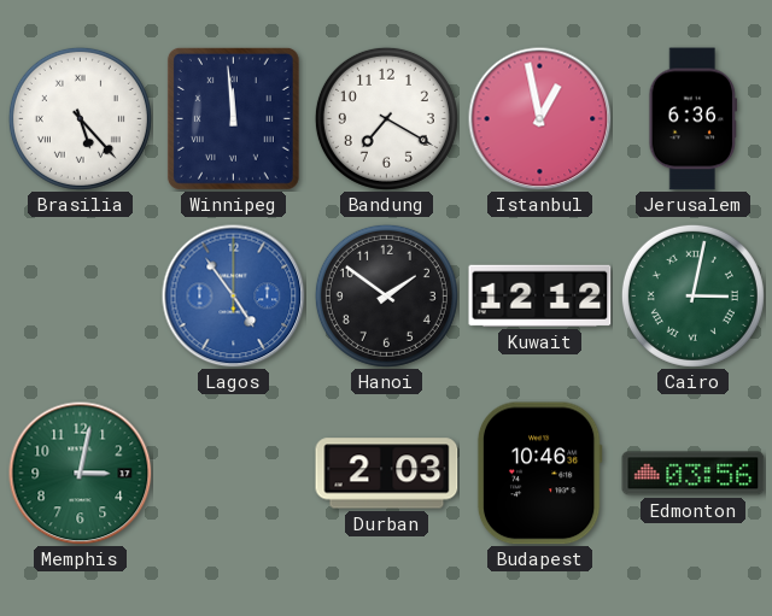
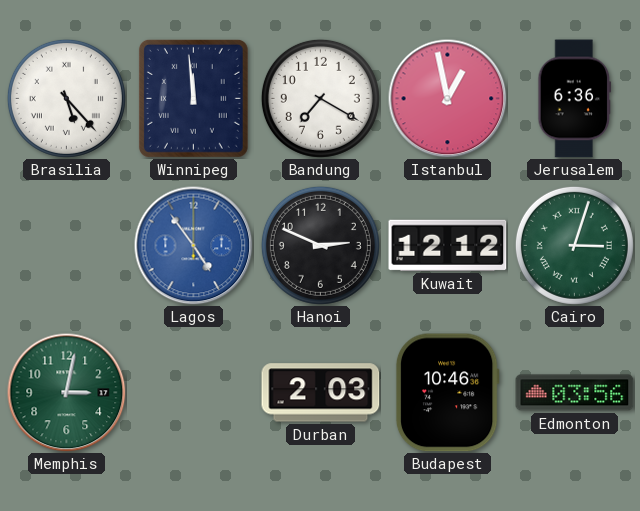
Hanoi: 1:51 -> 2:49
Cairo: 3:02 -> 3:03
